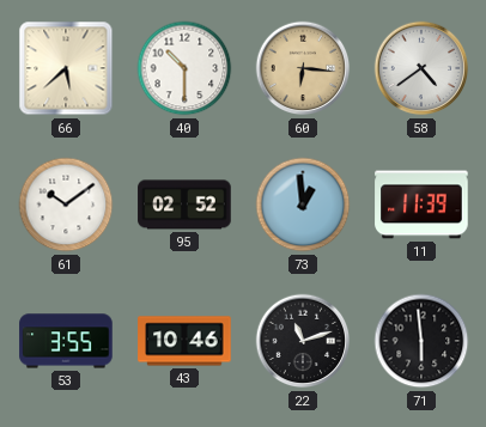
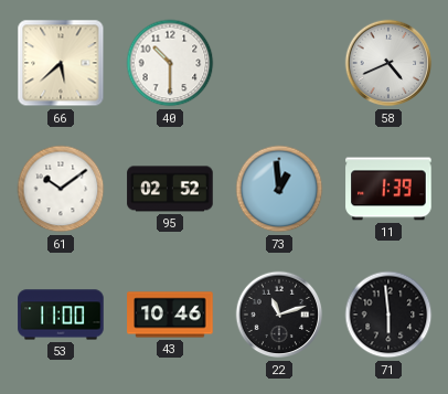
60: 6:16 -> none
58: 4:39 -> 4:41
11: 11:39 -> 1:39
53: 3:55 -> 11:00
